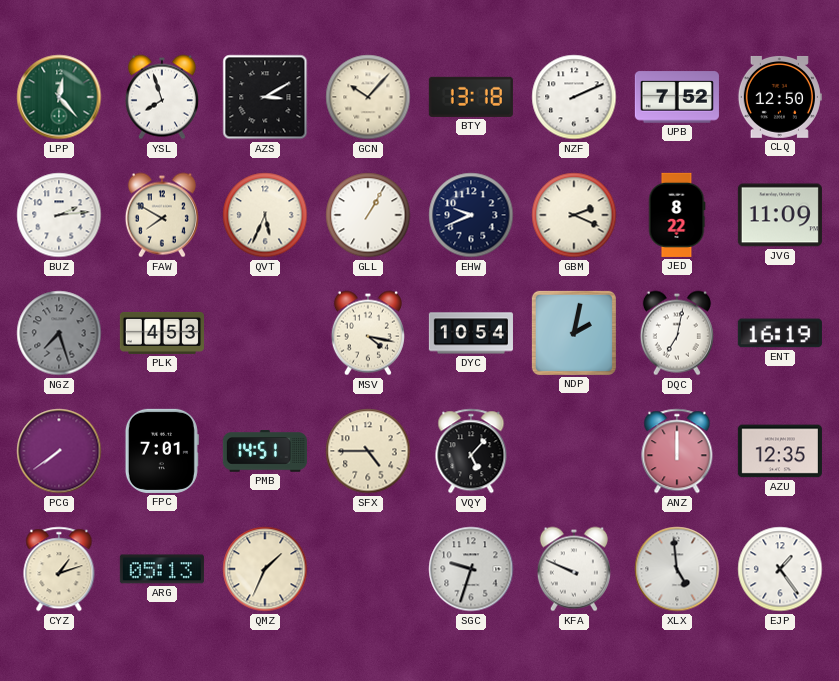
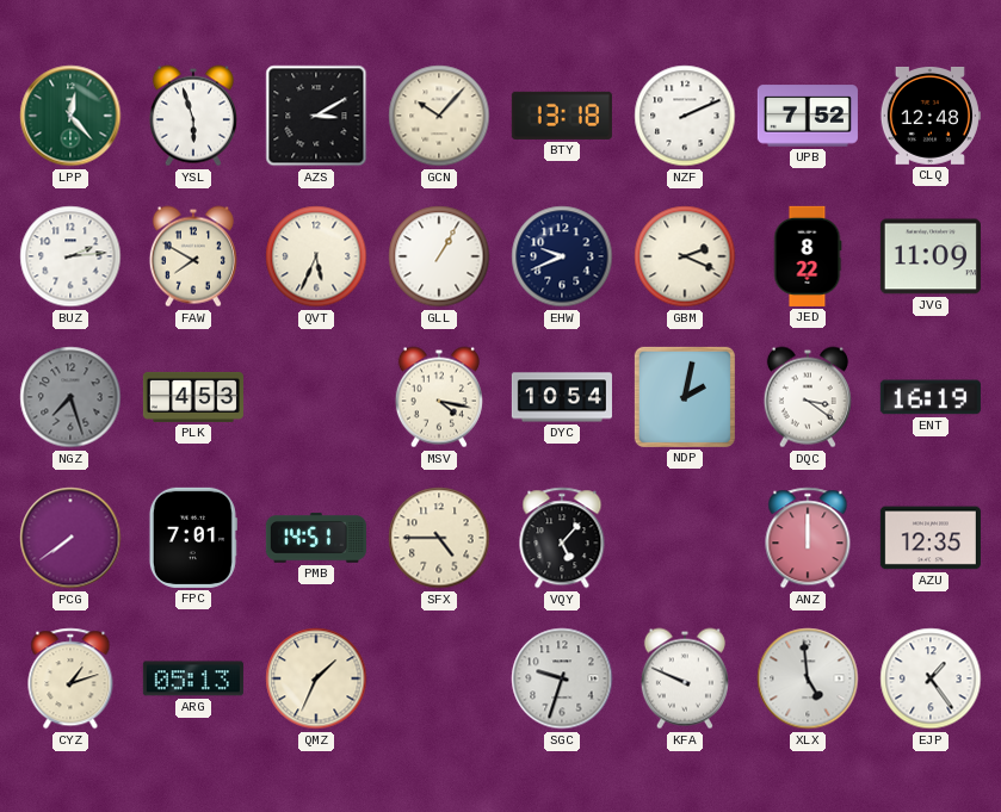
YSL: 7:57 -> 5:57
CLQ: 12:50 -> 12:48
DQC: 7:02 -> 3:21
